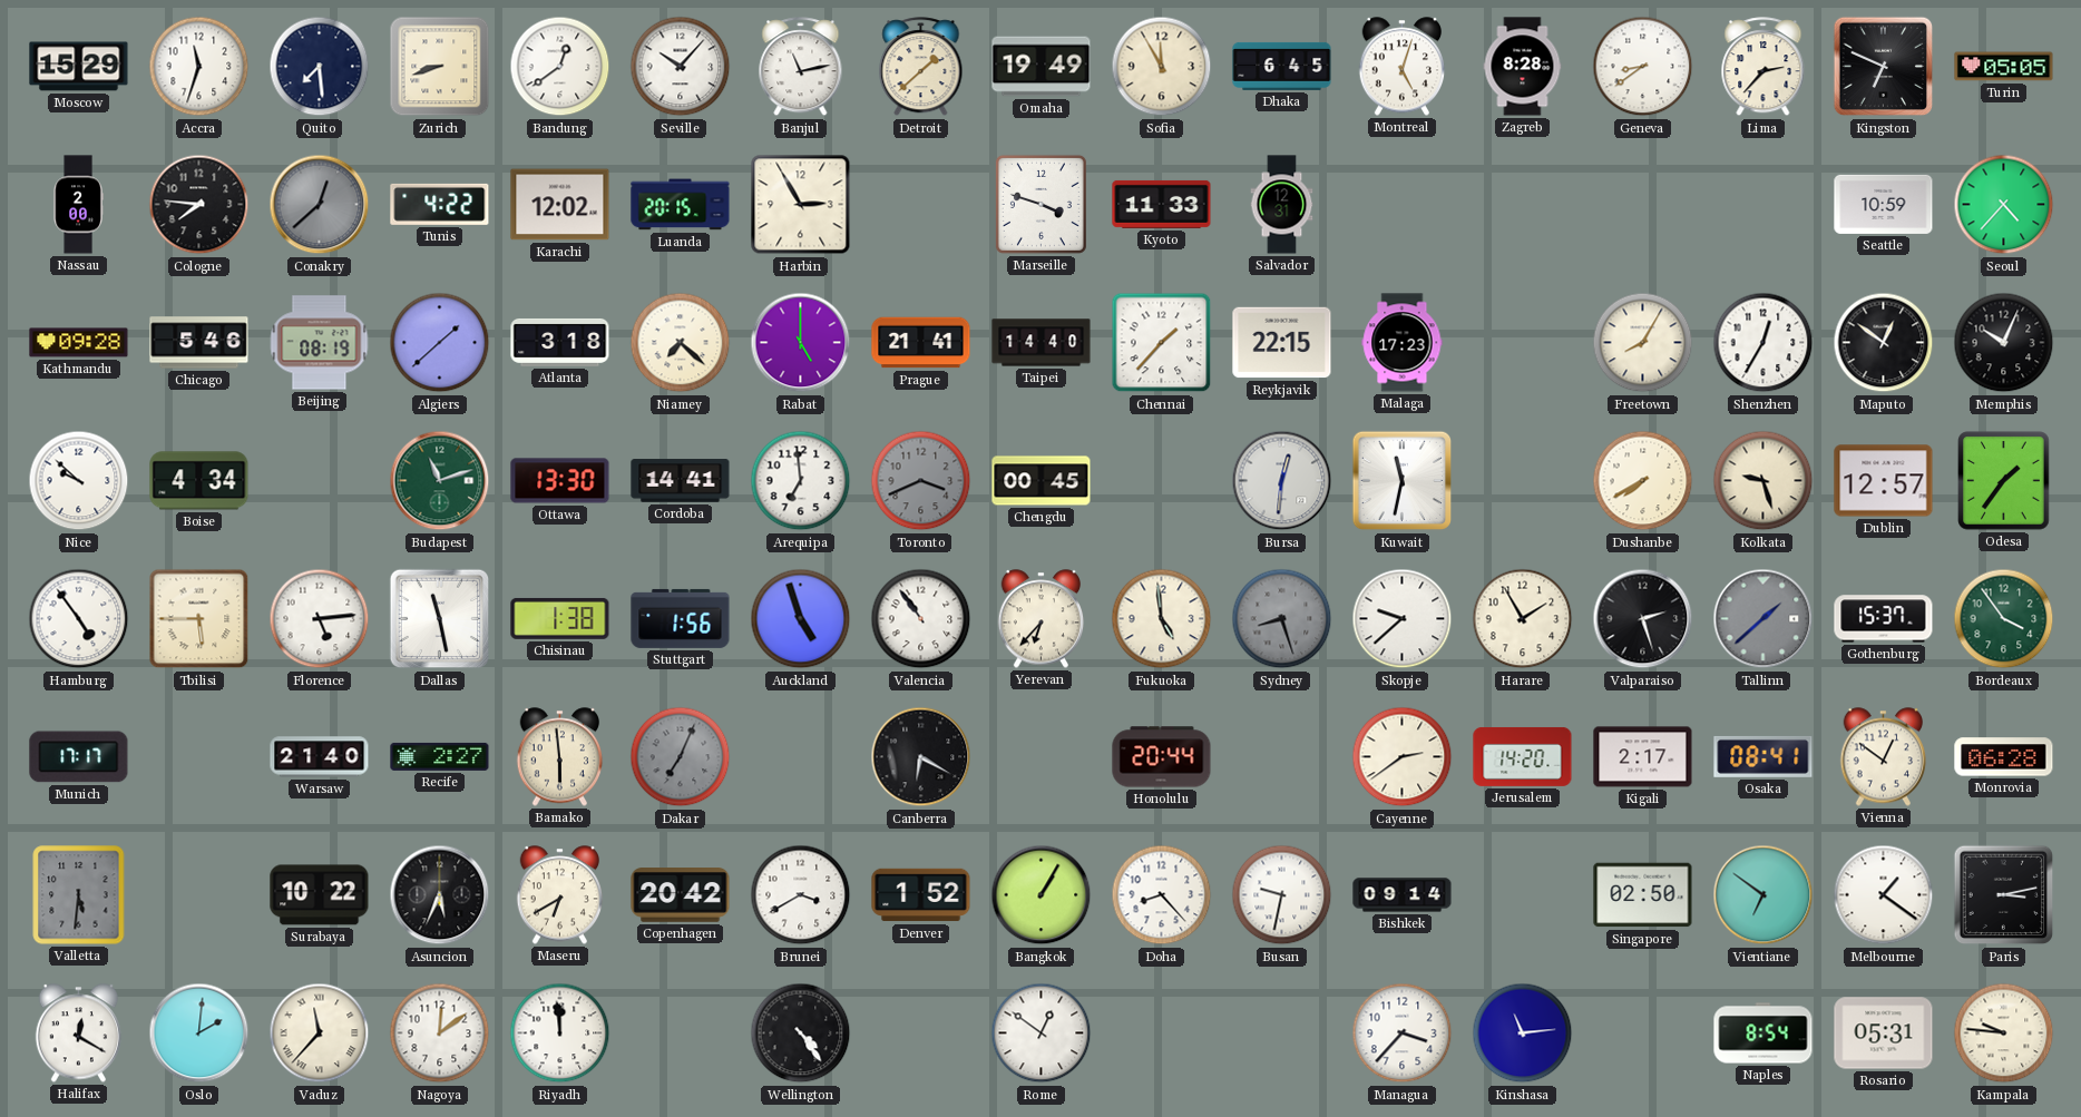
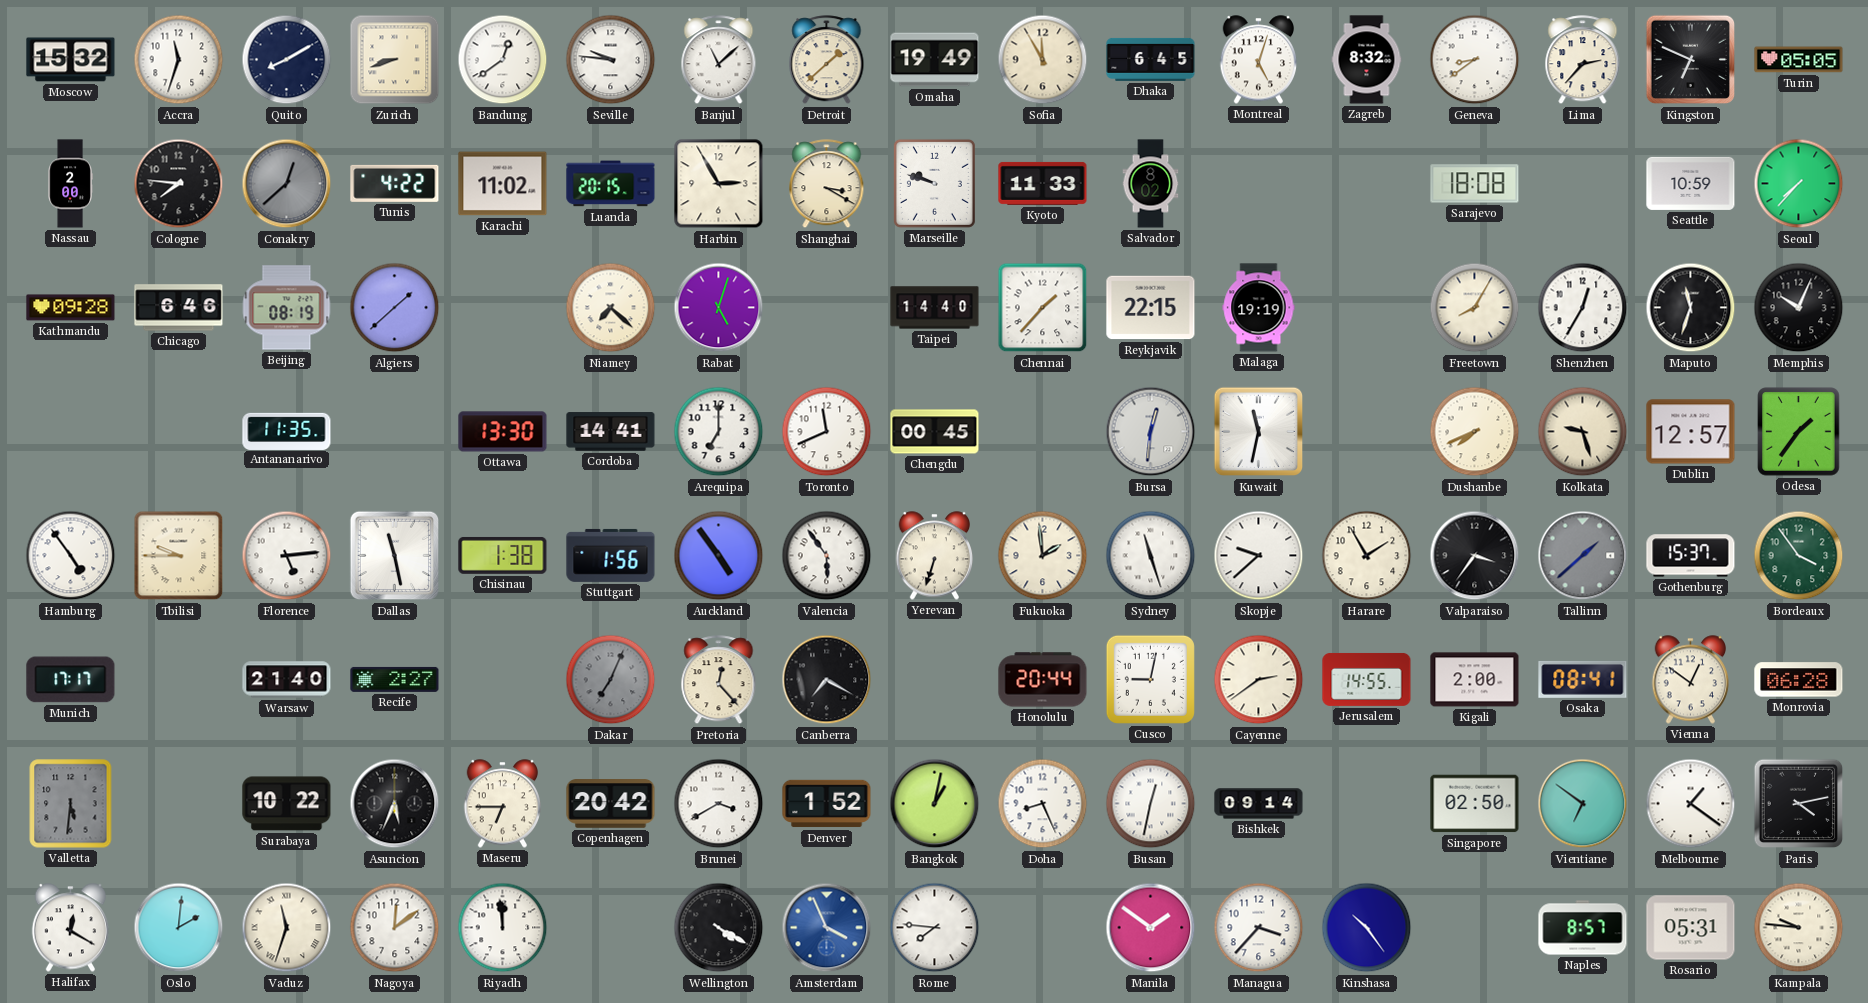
Moscow: 15:29 -> 15:32
Quito: 7:29 -> 8:10
Seville: 10:07 -> 9:46
Banjul: 11:13 -> 11:08
Zagreb: 8:28 -> 8:32
Karachi: 12:02 -> 11:02
Shanghai: none -> 3:20
Marseille: 3:48 -> 9:48
Salvador: 12:31 -> 8:02
Sarajevo: none -> 18:08
Seoul: 4:37 -> 7:37
Chicago: 5:46 -> 6:46
Atlanta: 3:18 -> none
Rabat: 5:00 -> 5:03
Prague: 21:41 -> none
Malaga: 17:23 -> 19:19
Maputo: 12:51 -> 11:33
Nice: 9:52 -> none
Boise: 4:34 -> none
Antananarivo: none -> 11:35
Budapest: 11:12 -> none
Arequipa: 6:59 -> 7:00
Toronto: 3:41 -> 11:41
Toronto dial: grey -> white
Dushanbe: 7:40 -> 7:41
Tbilisi: 5:45 -> 9:45
Auckland: 4:57 -> 4:54
Valencia: 10:54 -> 5:54
Yerevan: 6:37 -> 6:33
Fukuoka: 4:59 -> 1:59
Sydney: 8:27 -> 11:27
Sydney dial: grey -> white
Valparaiso: 2:27 -> 3:36
Bamako: 5:59 -> none
Pretoria: none -> 12:23
Canberra: 6:20 -> 7:20
Cusco: none -> 9:02
Jerusalem: 14:20 -> 14:55
Kigali: 2:17 -> 2:00
Maseru: 6:40 -> 6:45
Bangkok: 1:05 -> 1:02
Doha: 8:23 -> 8:26
Busan: 9:32 -> 12:32
Paris: 3:13 -> 4:13
Vaduz: 11:37 -> 11:33
Wellington: 4:24 -> 4:20
Amsterdam: none -> 3:56
Rome: 12:51 -> 7:46
Manila: none -> 1:51
Kinshasa: 11:14 -> 10:24
Naples: 8:54 -> 8:57
